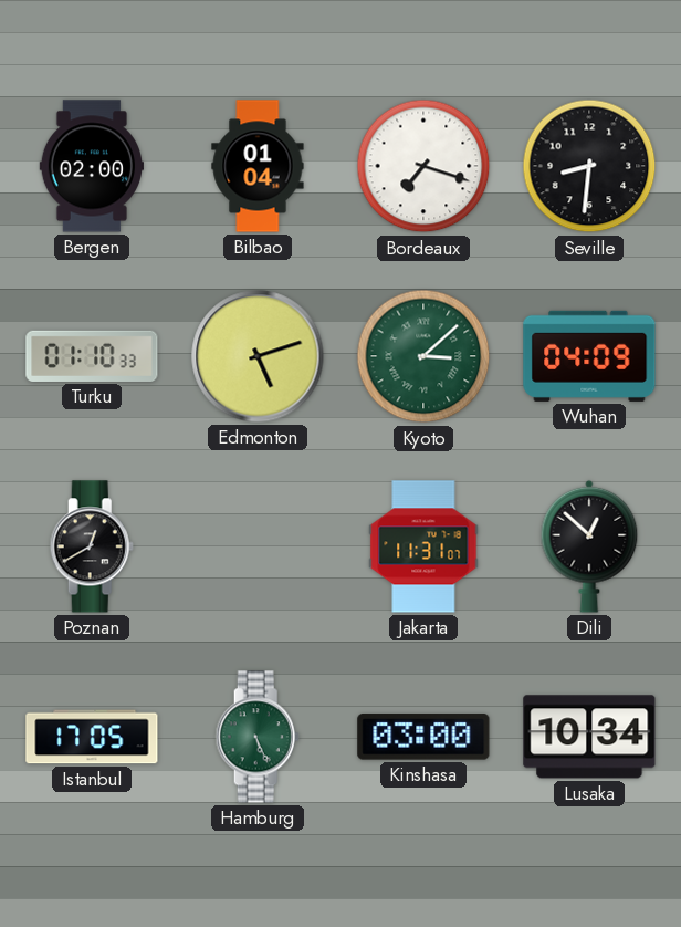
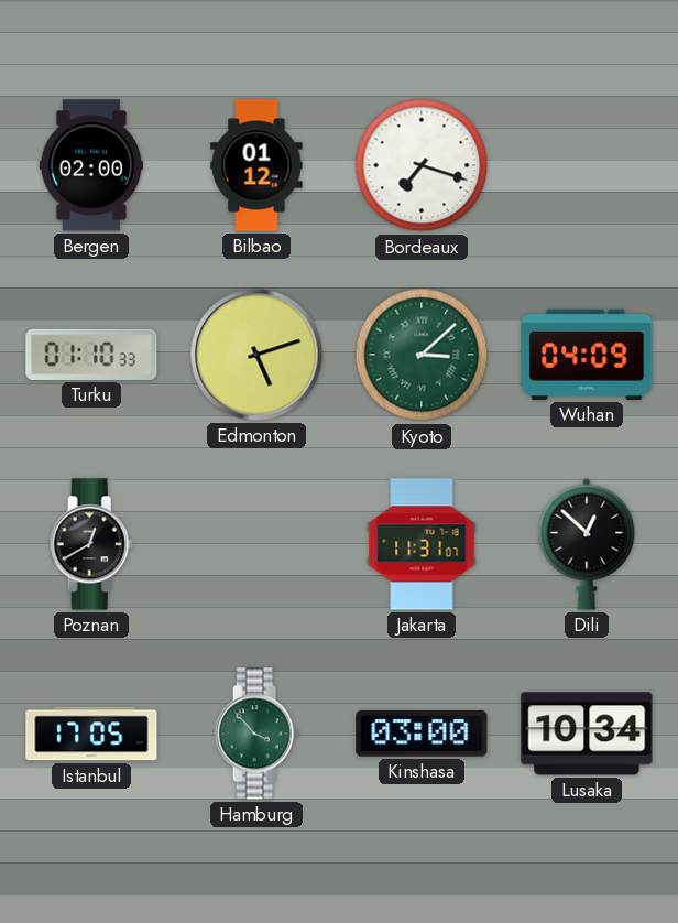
Bilbao: 01:04 -> 01:12
Seville: 8:31 -> none
Hamburg: 5:26 -> 3:53
